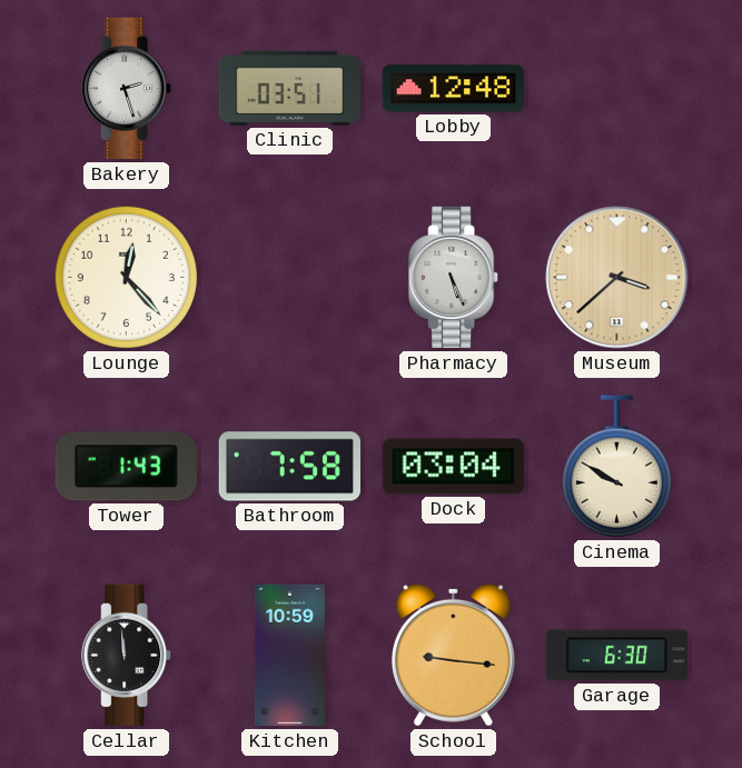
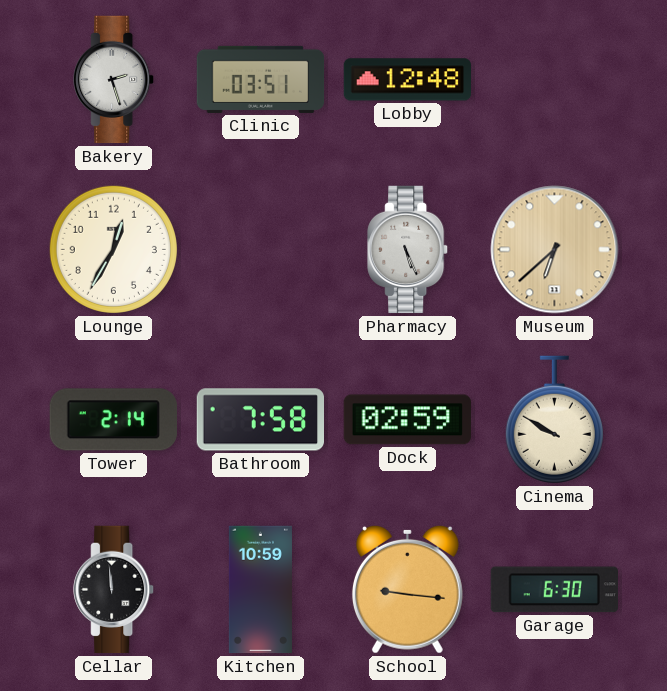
Lounge: 12:23 -> 12:35
Museum: 3:38 -> 6:38
Tower: 1:43 -> 2:14
Dock: 03:04 -> 02:59
